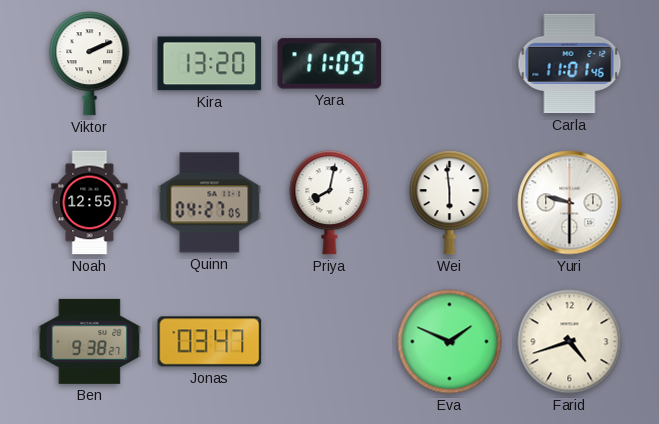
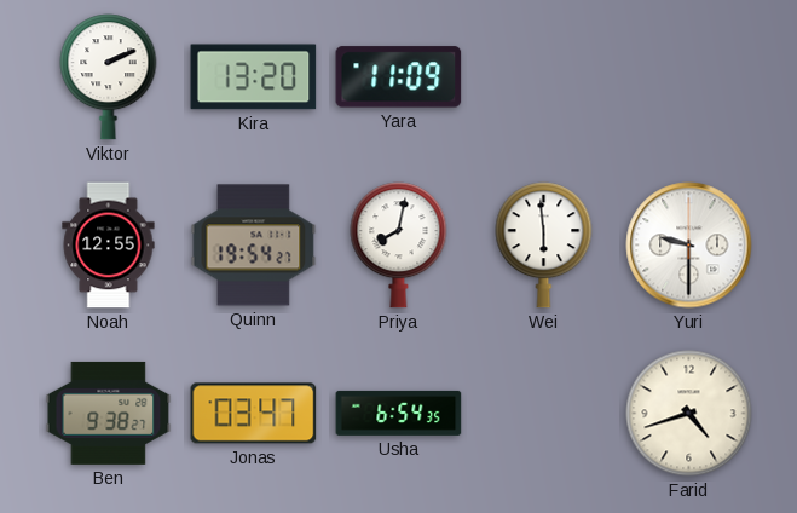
Carla: 11:01 -> none
Quinn: 04:27 -> 19:54
Usha: none -> 6:54
Eva: 1:49 -> none
